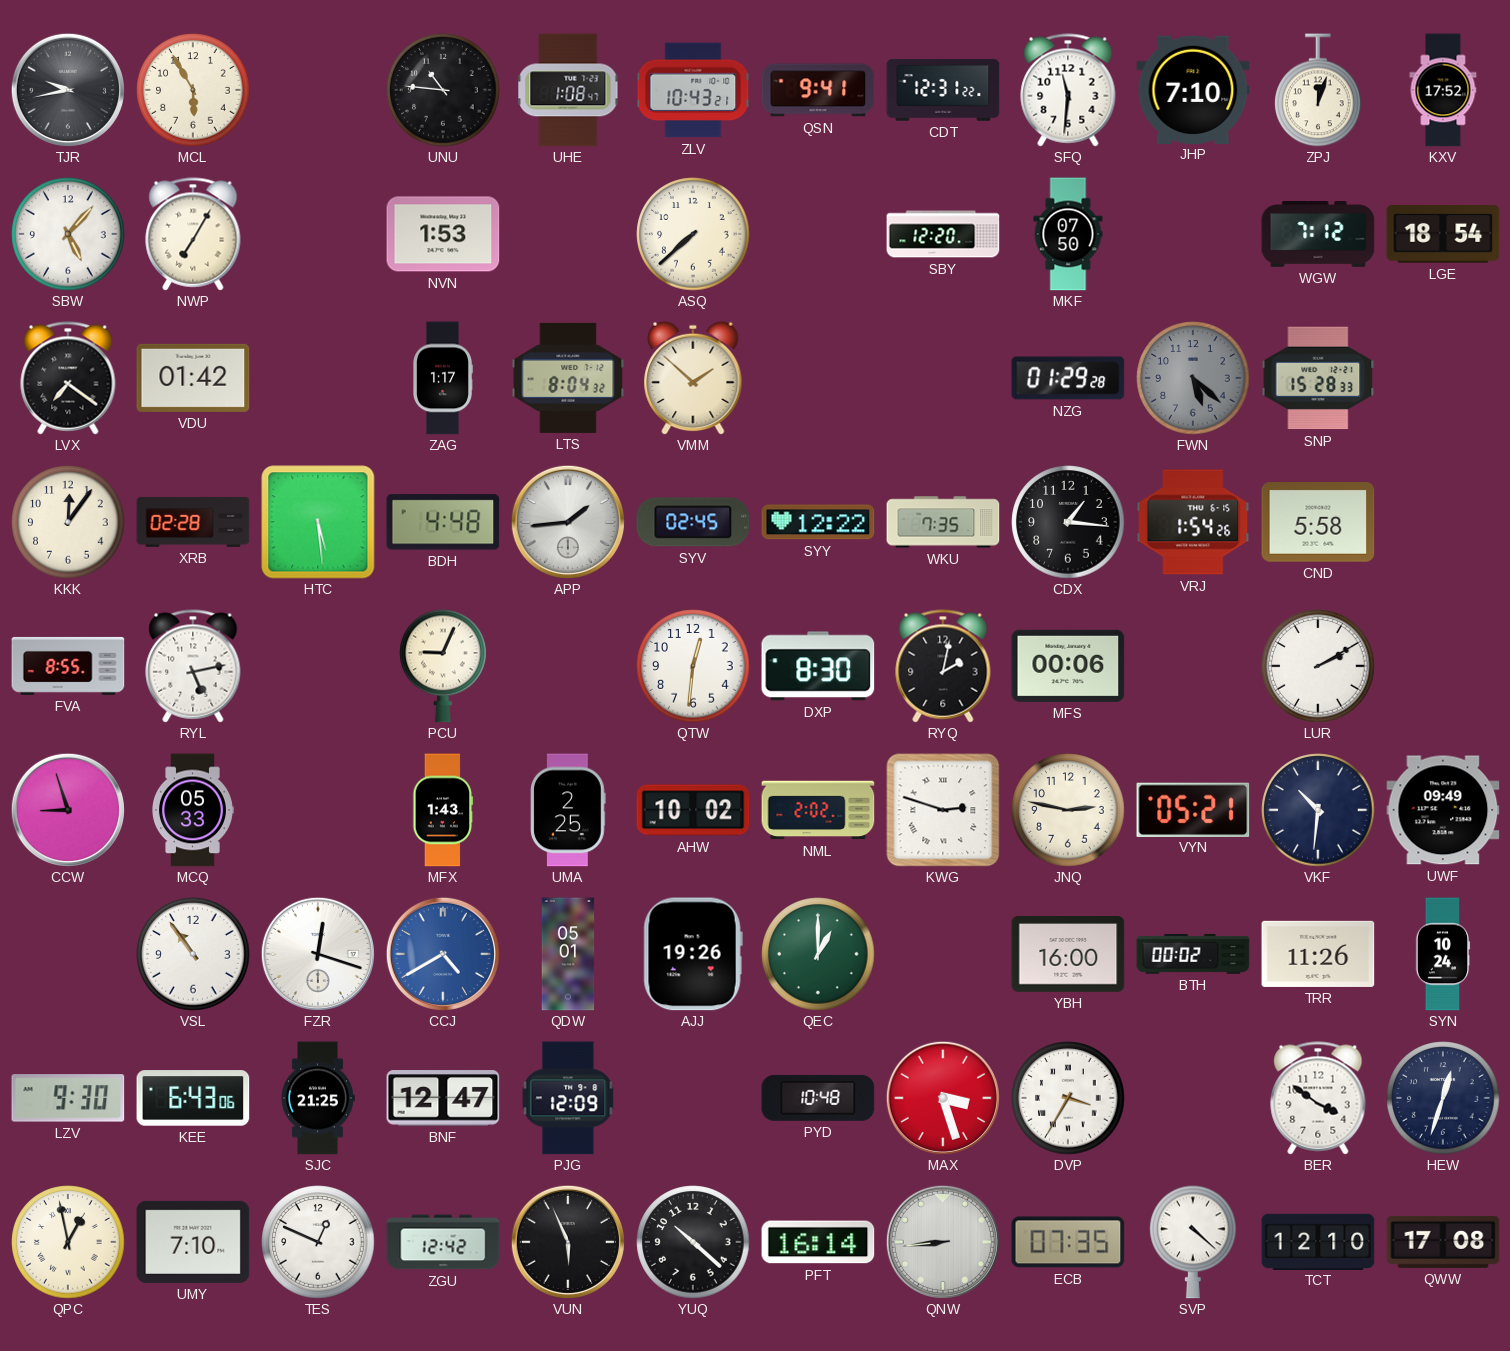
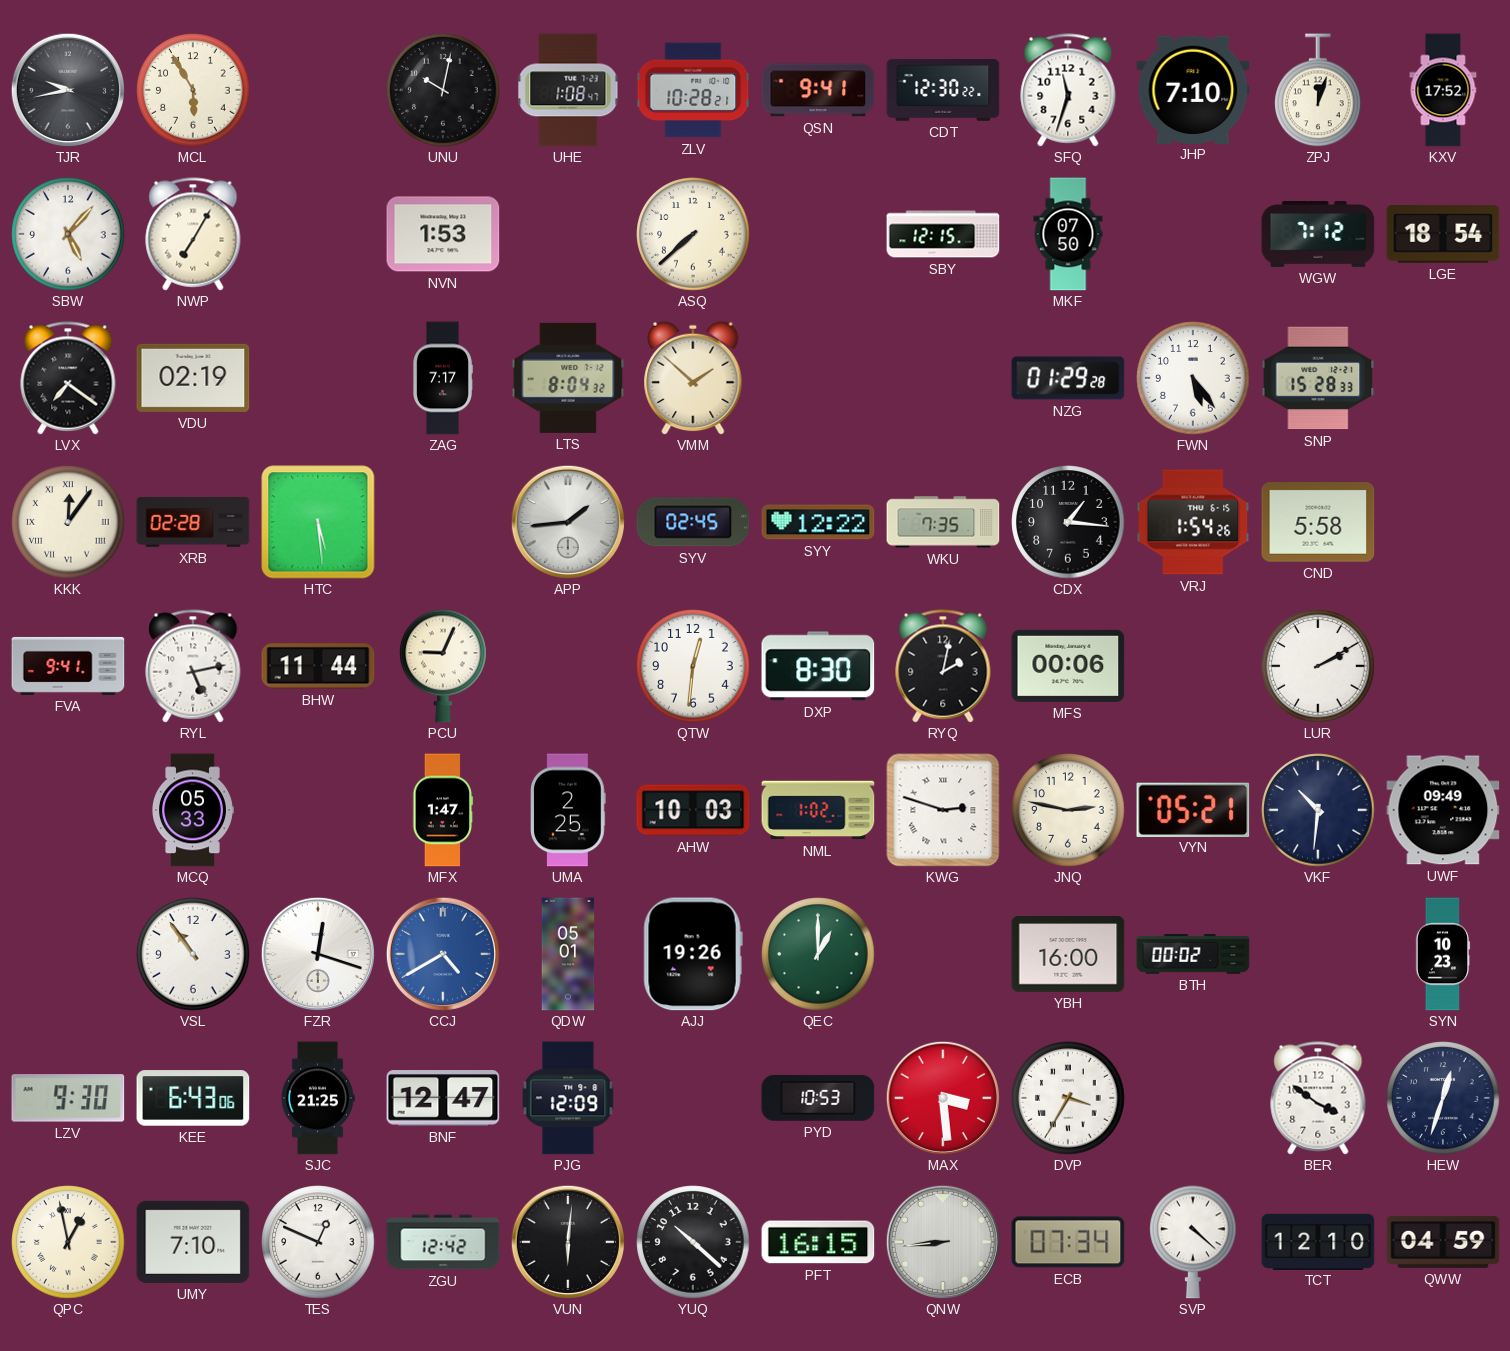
UNU: 10:46 -> 10:02
ZLV: 10:43 -> 10:28
CDT: 12:31 -> 12:30
SFQ: 11:31 -> 11:33
SBY: 12:20 -> 12:15
VDU: 01:42 -> 02:19
ZAG: 1:17 -> 7:17
FWN: 5:22 -> 5:24
FWN dial: grey -> white
KKK numerals: Arabic -> Roman
BDH: 4:48 -> none
FVA: 8:55 -> 9:41
BHW: none -> 11:44
CCW: 8:57 -> none
MFX: 1:43 -> 1:47
AHW: 10:02 -> 10:03
NML: 2:02 -> 1:02
TRR: 11:26 -> none
SYN: 10:24 -> 10:23
PYD: 10:48 -> 10:53
MAX: 3:27 -> 3:29
VUN: 5:56 -> 6:01
PFT: 16:14 -> 16:15
ECB: 07:35 -> 07:34
QWW: 17:08 -> 04:59
